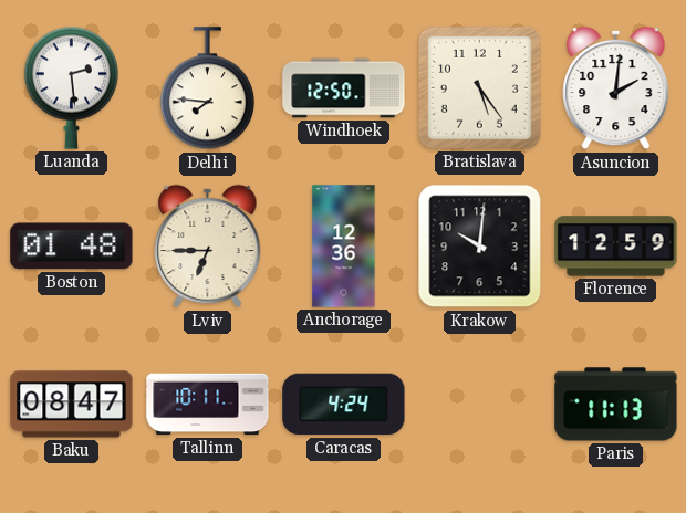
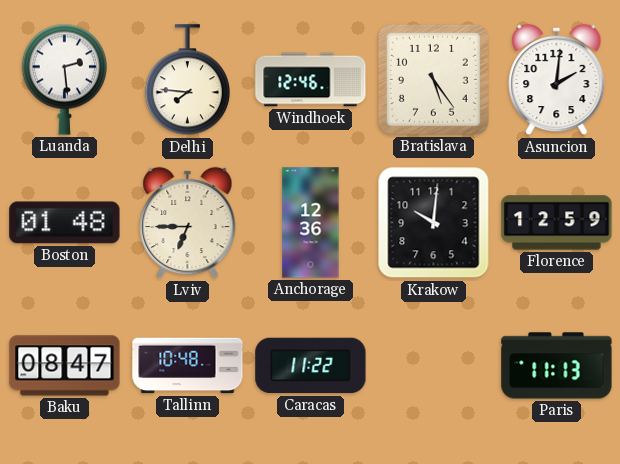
Windhoek: 12:50 -> 12:46
Tallinn: 10:11 -> 10:48
Caracas: 4:24 -> 11:22
